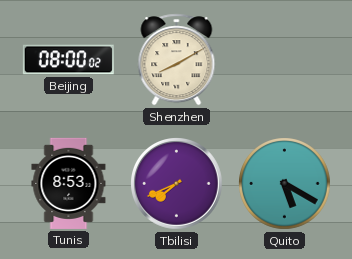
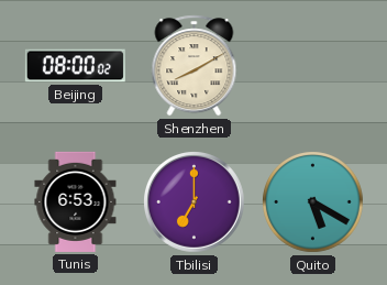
Tunis: 8:53 -> 6:53
Tbilisi: 7:41 -> 7:00
